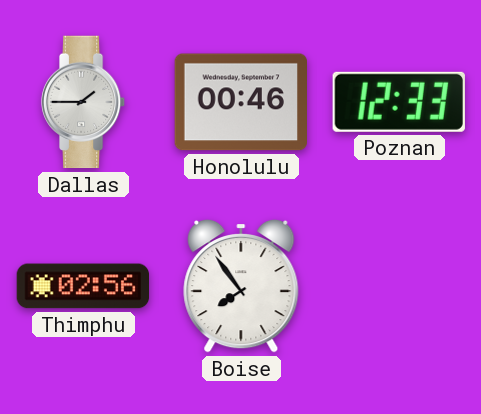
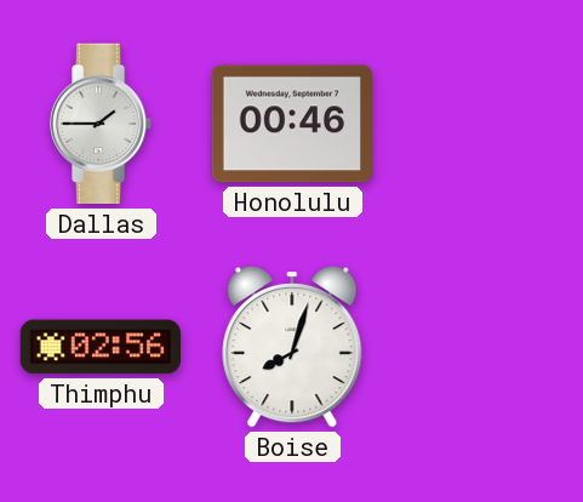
Poznan: 12:33 -> none
Boise: 7:54 -> 8:03
